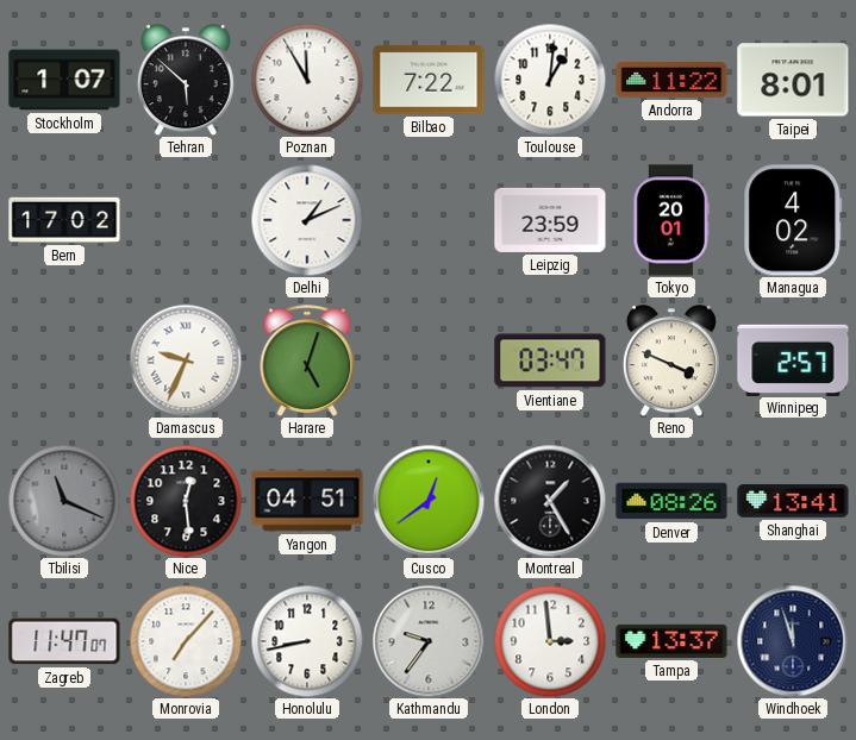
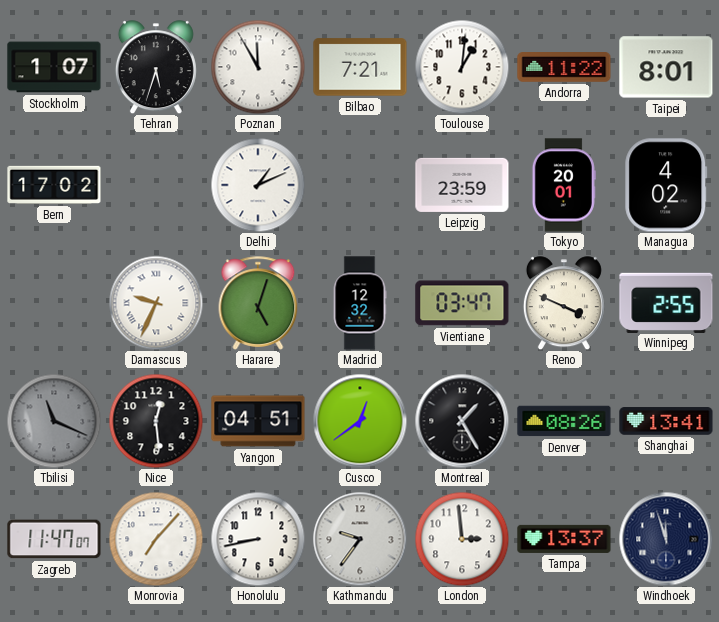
Tehran: 5:52 -> 5:33
Bilbao: 7:22 -> 7:21
Madrid: none -> 12:32
Winnipeg: 2:57 -> 2:55
